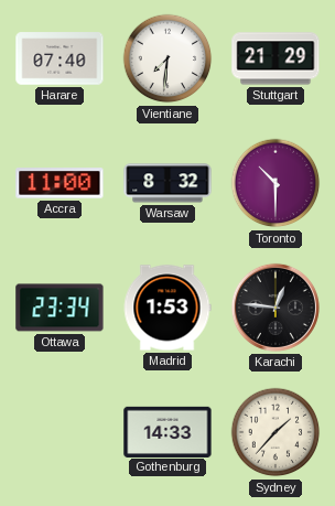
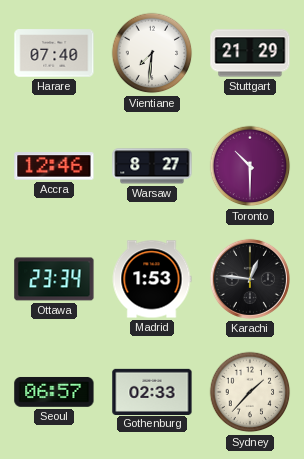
Accra: 11:00 -> 12:46
Warsaw: 8:32 -> 8:27
Seoul: none -> 06:57
Gothenburg: 14:33 -> 02:33
